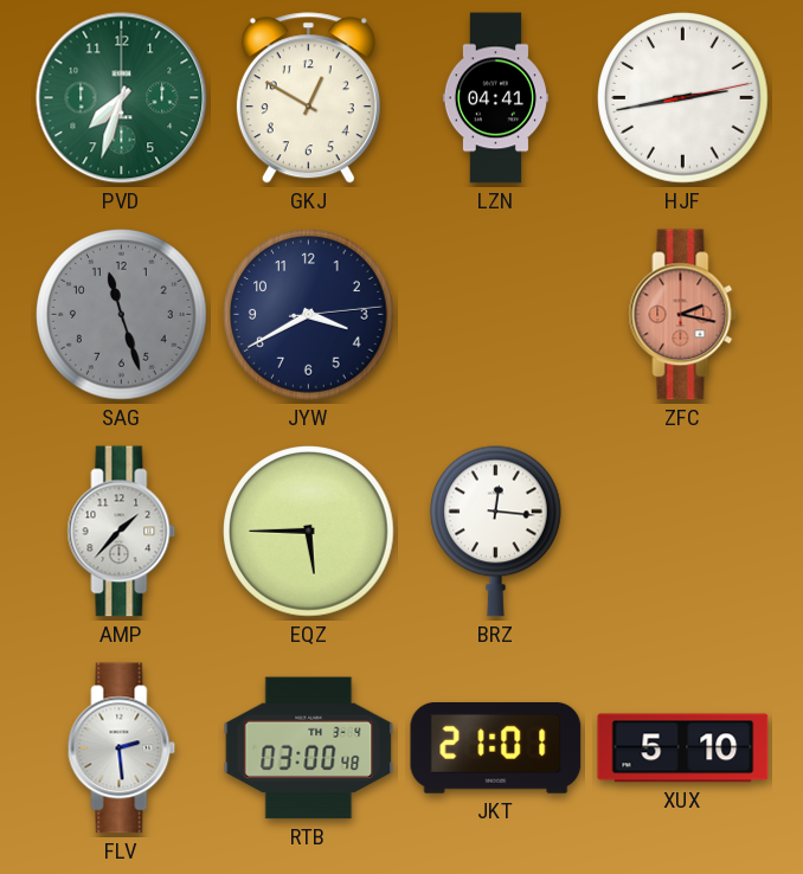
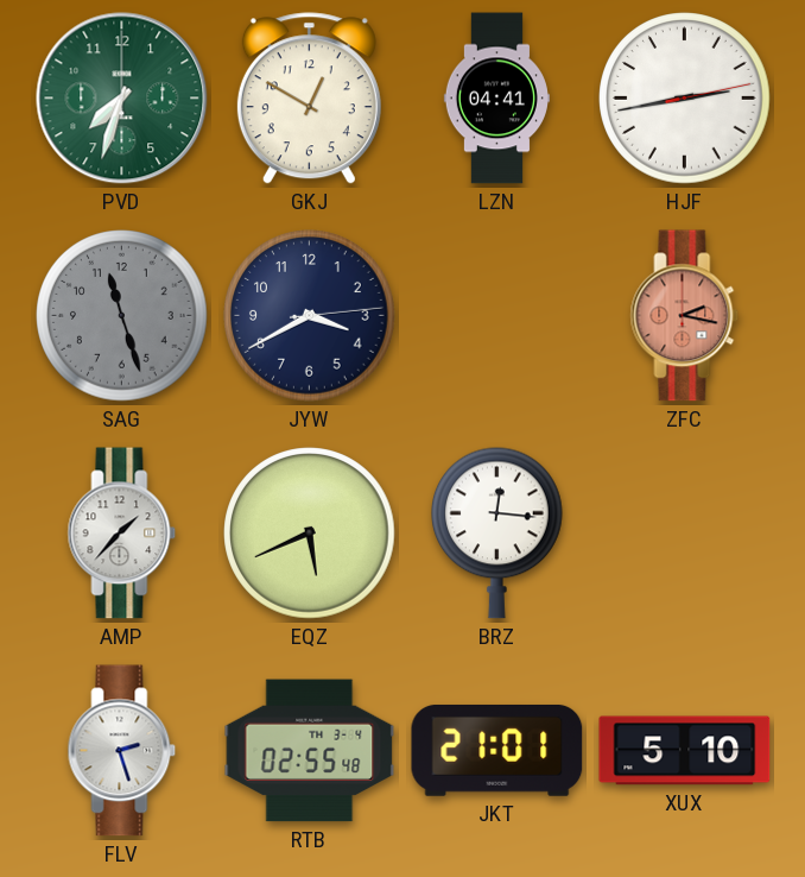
EQZ: 5:45 -> 5:41
FLV: 2:29 -> 2:27
RTB: 03:00 -> 02:55
